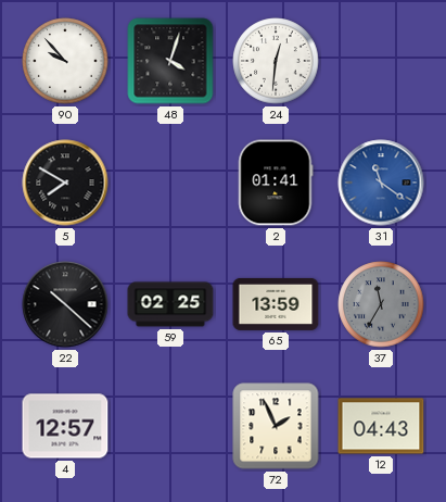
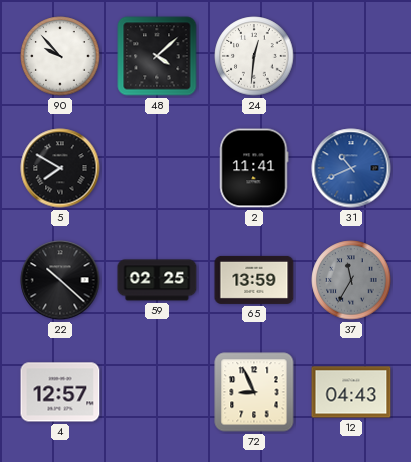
48: 4:03 -> 4:08
2: 01:41 -> 11:41
31: 11:21 -> 10:41
72: 1:56 -> 8:56
